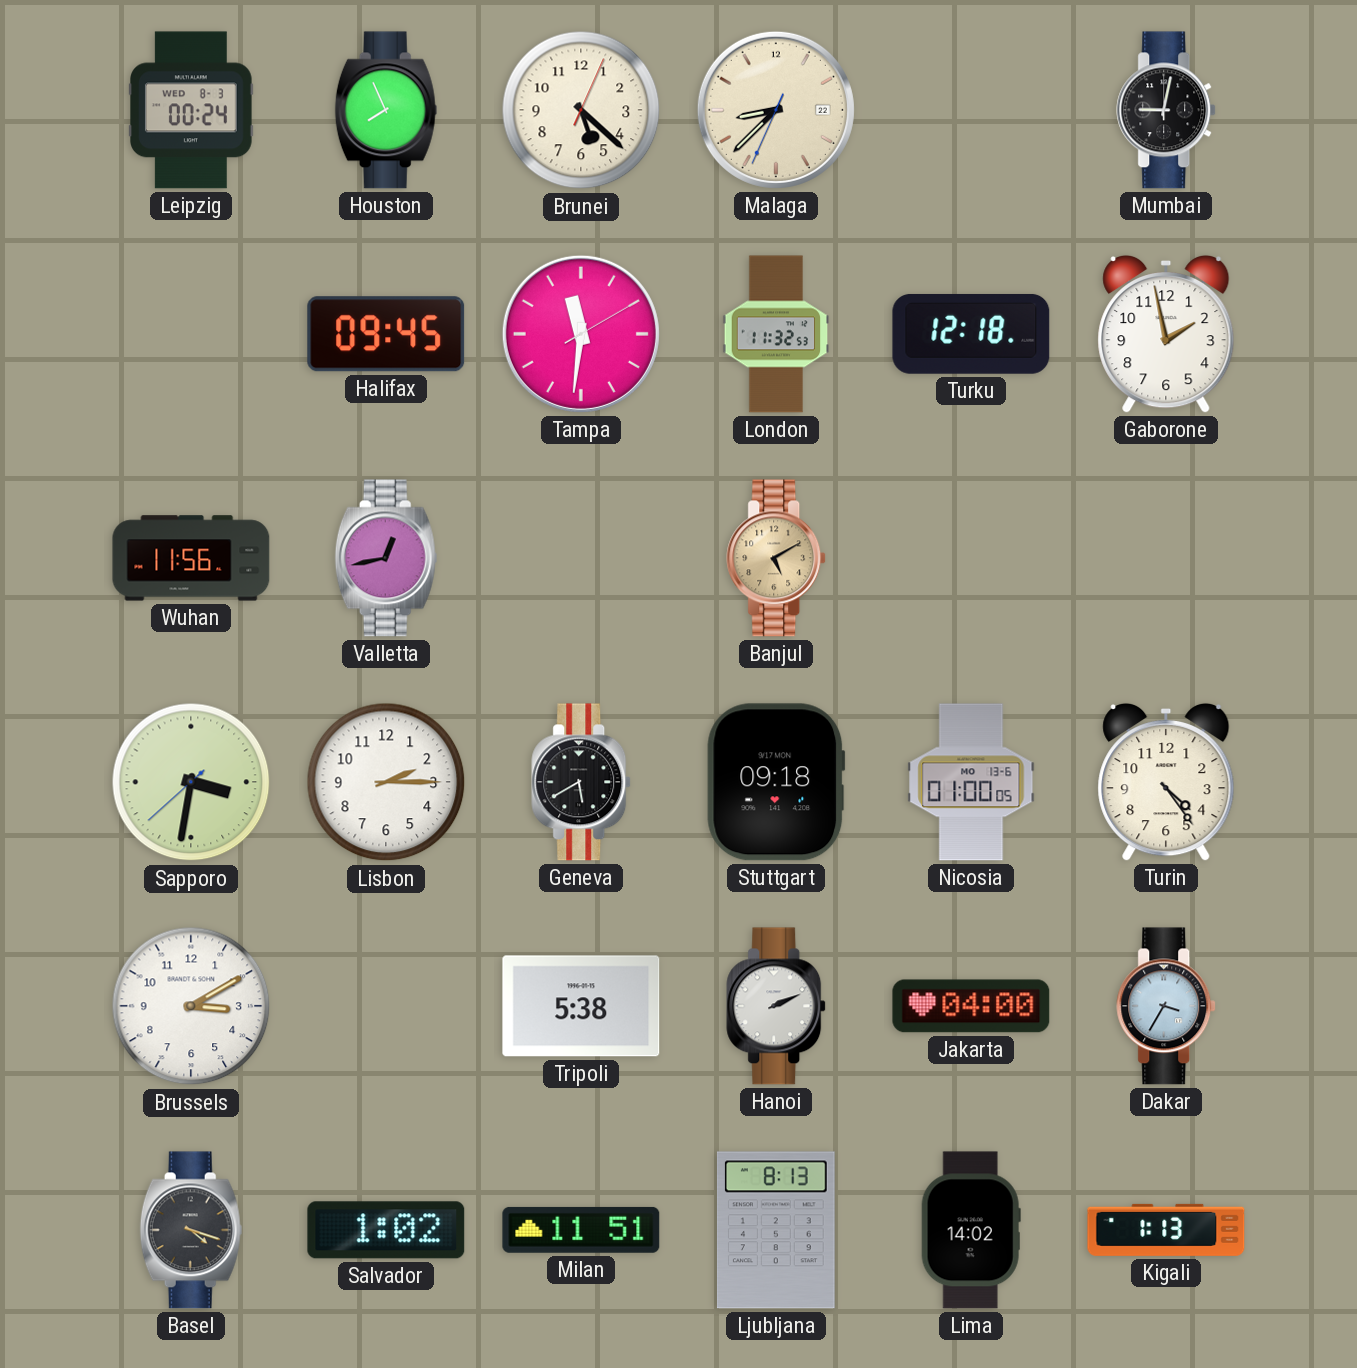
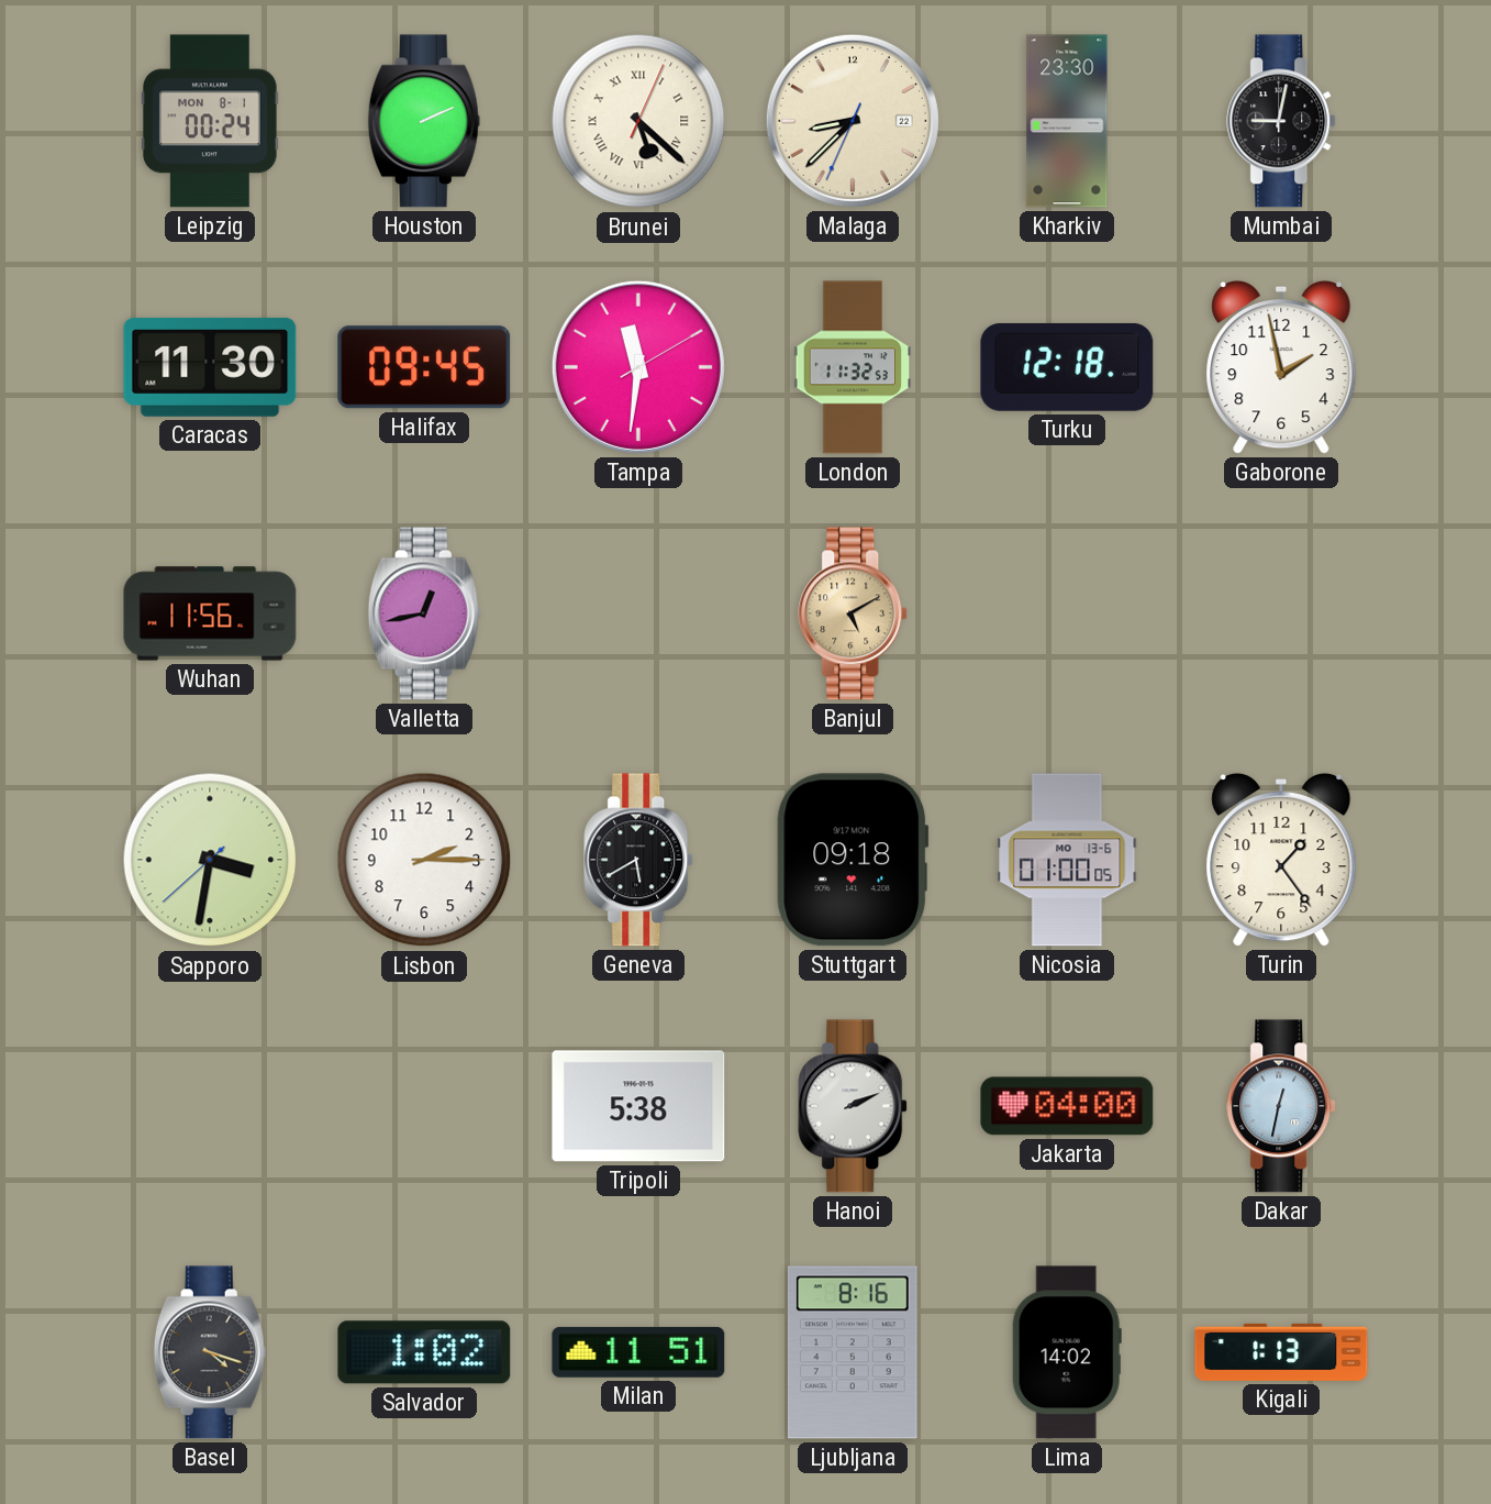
Leipzig date: WED 8-3 -> MON 8-1
Houston: 7:56 -> 2:11
Brunei numerals: Arabic -> Roman
Kharkiv: none -> 23:30
Caracas: none -> 11:30
Turin: 4:24 -> 1:24
Brussels: 3:10 -> none
Dakar: 3:35 -> 12:32
Ljubljana: 8:13 -> 8:16
